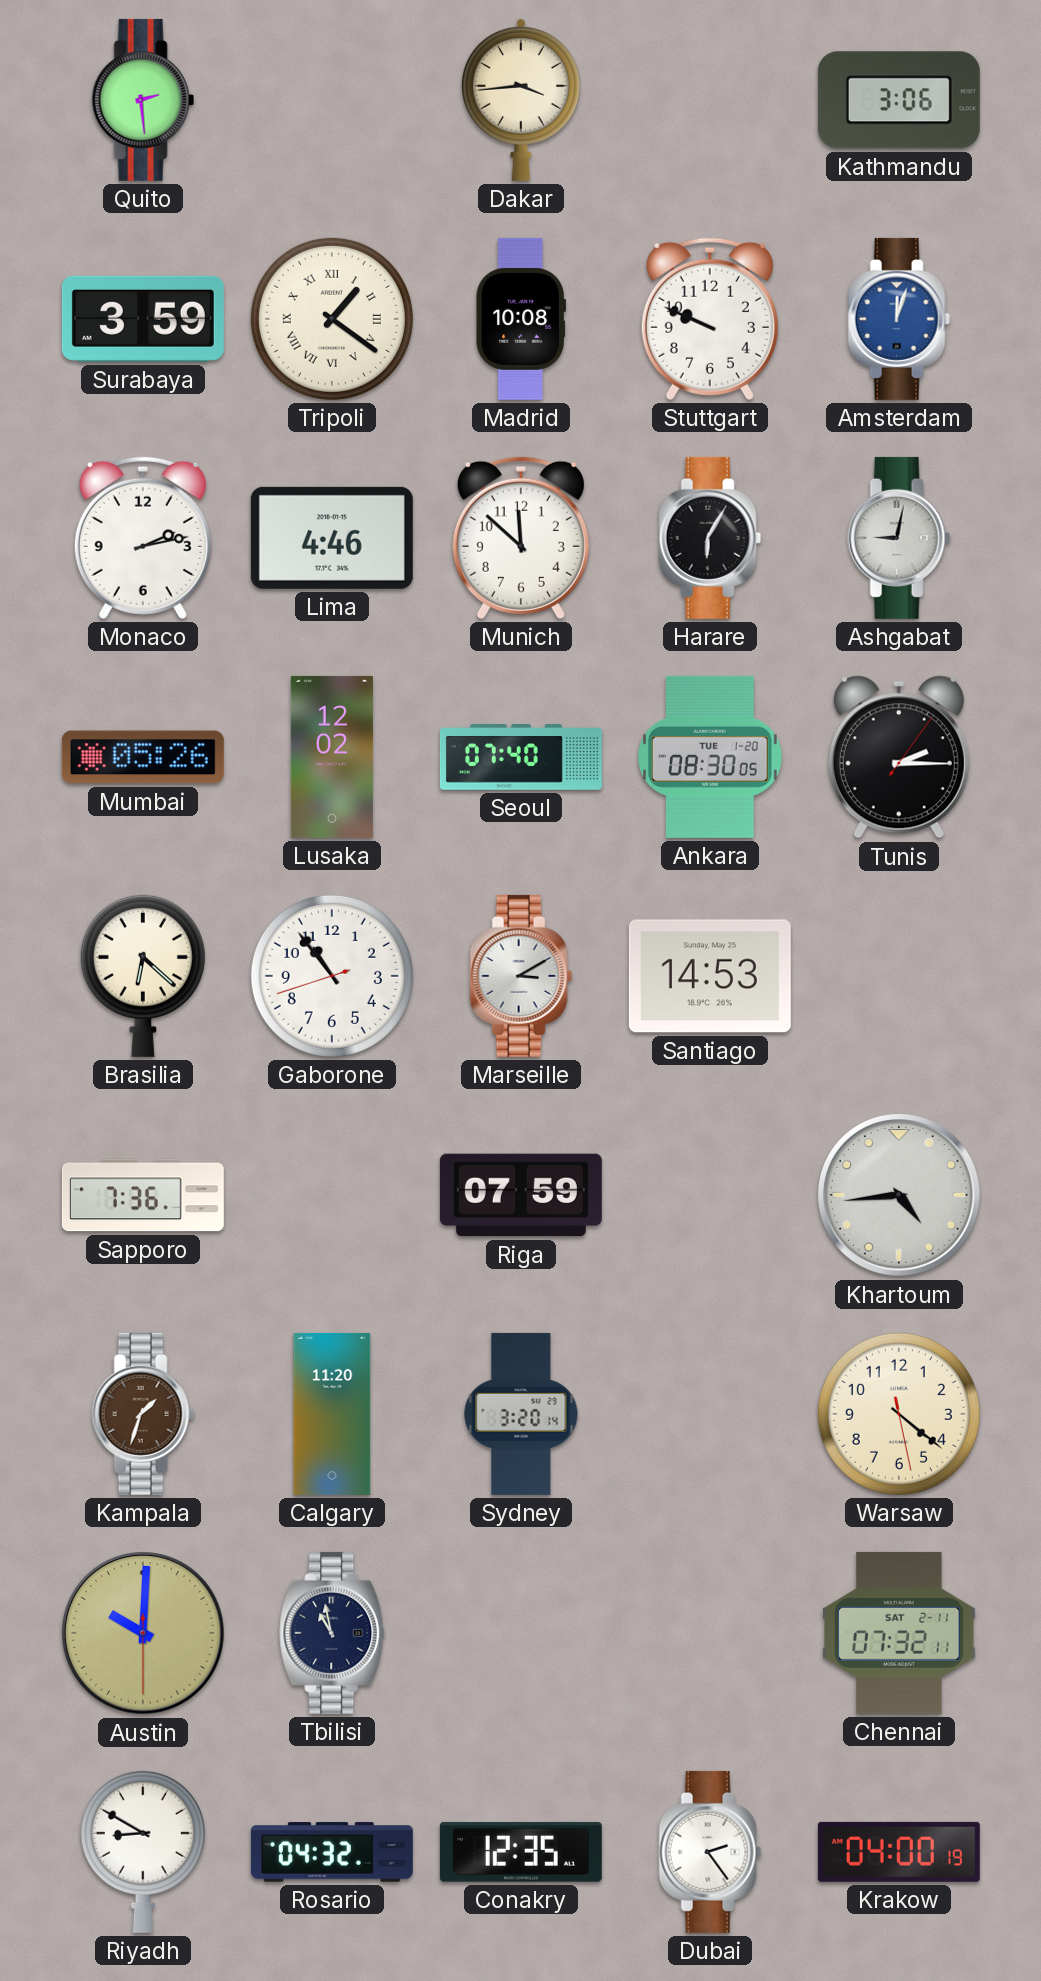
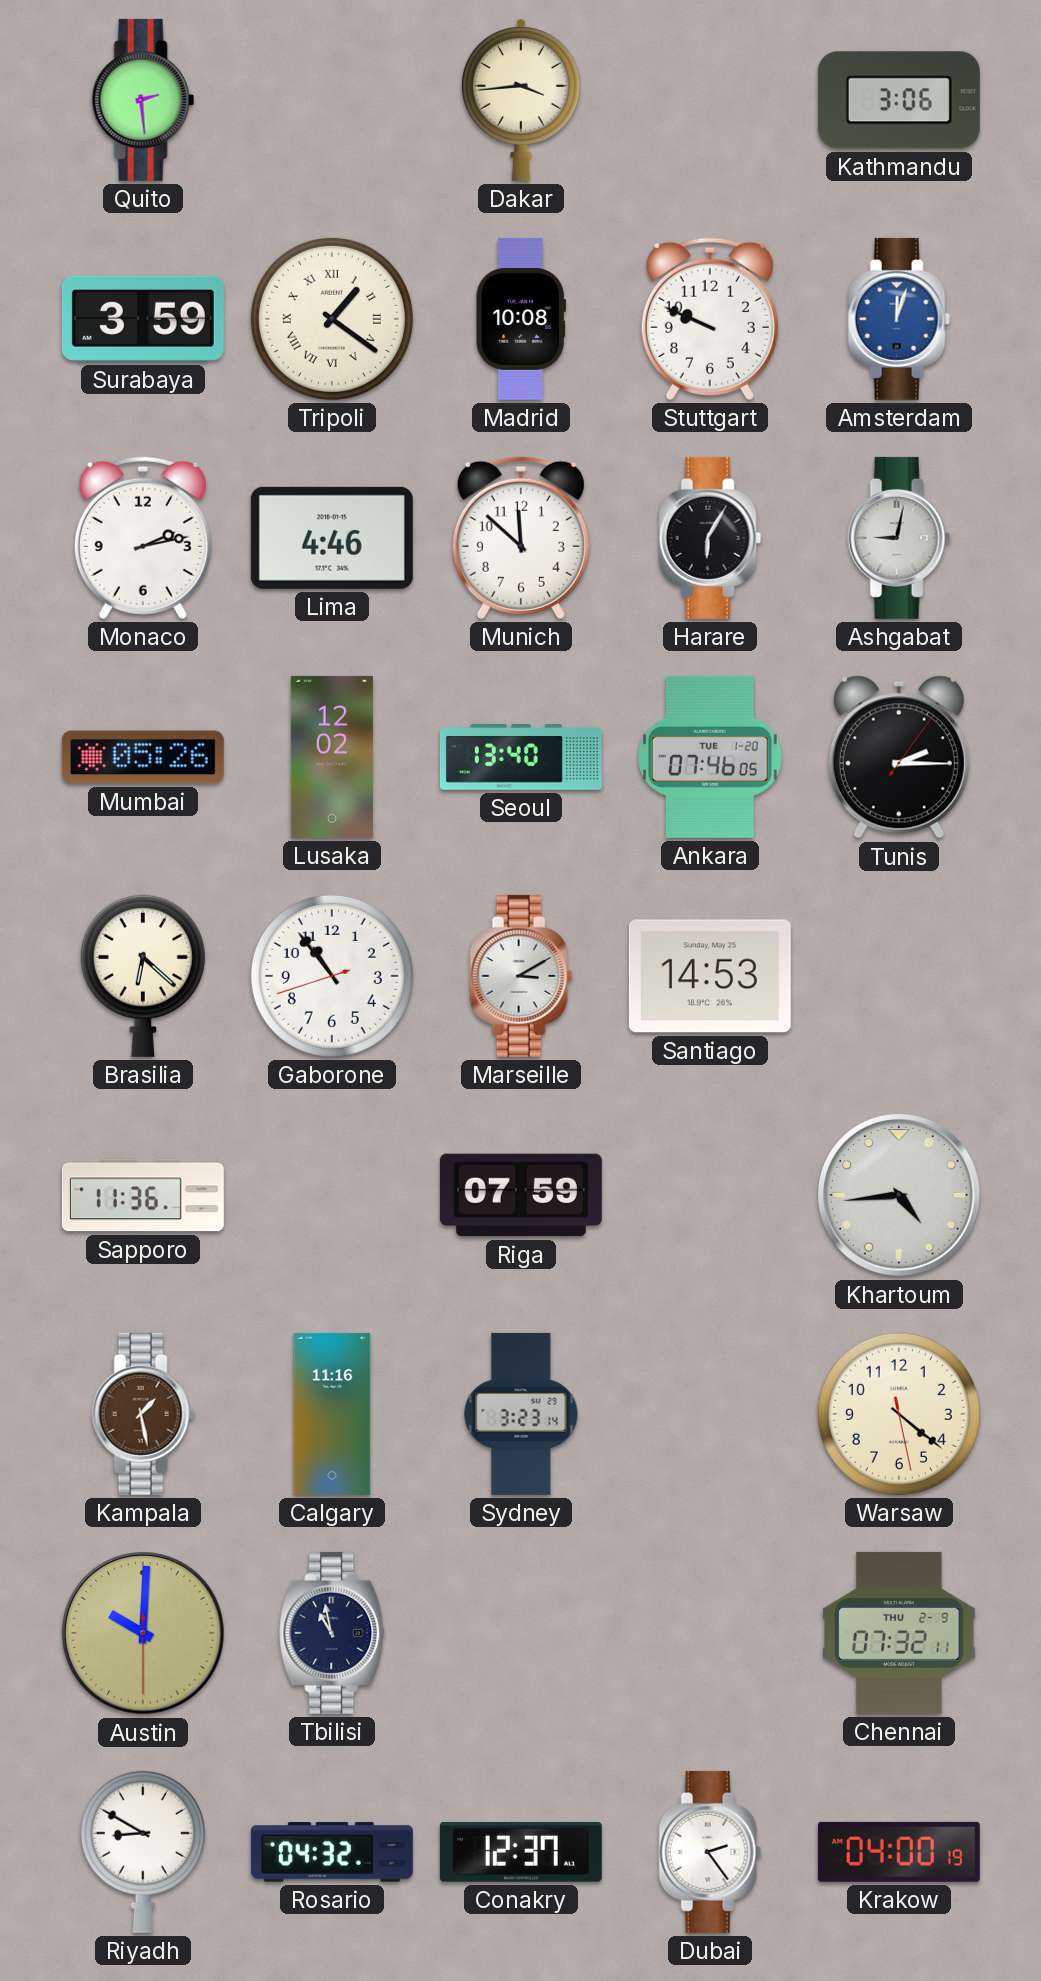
Seoul: 07:40 -> 13:40
Ankara: 08:30 -> 07:46
Sapporo: 7:36 -> 11:36
Kampala: 1:33 -> 1:28
Calgary: 11:20 -> 11:16
Sydney: 3:20 -> 3:23
Chennai date: SAT 2-11 -> THU 2-9
Conakry: 12:35 -> 12:37
